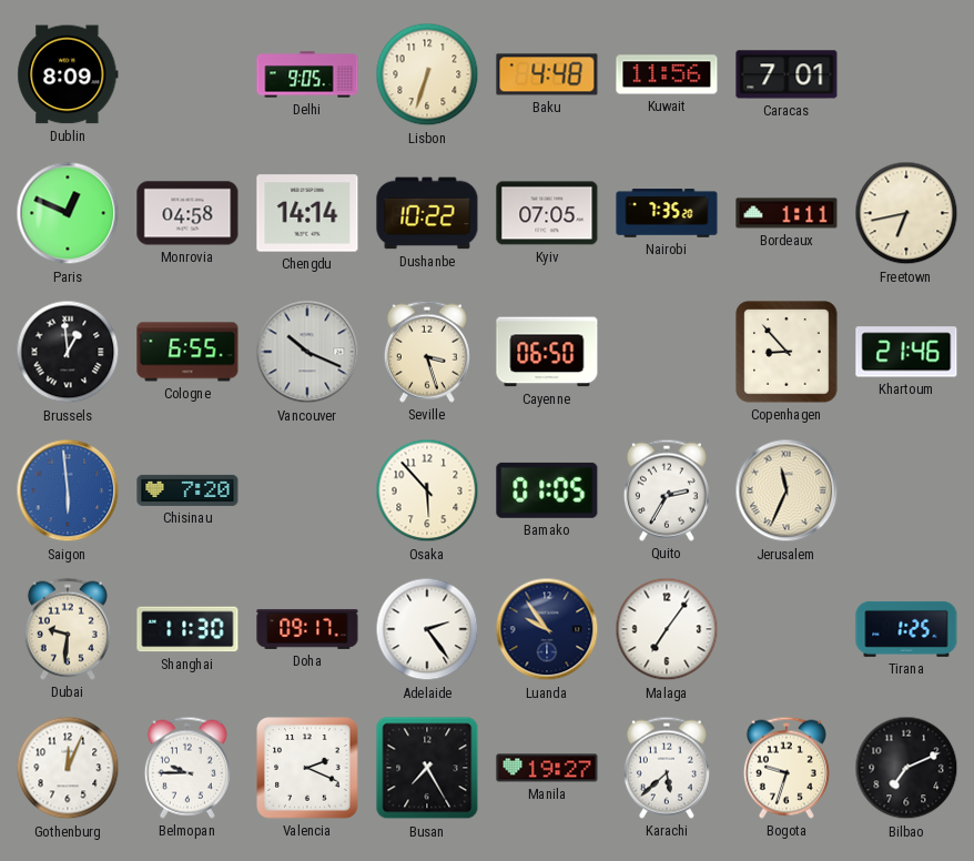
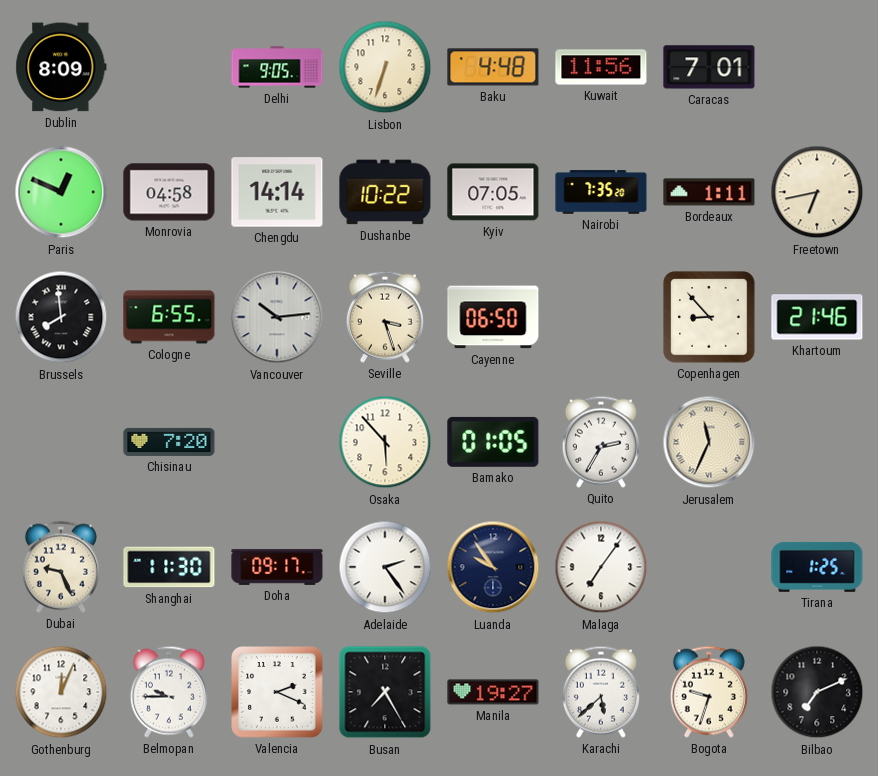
Brussels: 12:59 -> 7:59
Vancouver: 10:19 -> 10:14
Saigon: 5:59 -> none
Dubai: 9:31 -> 9:26
